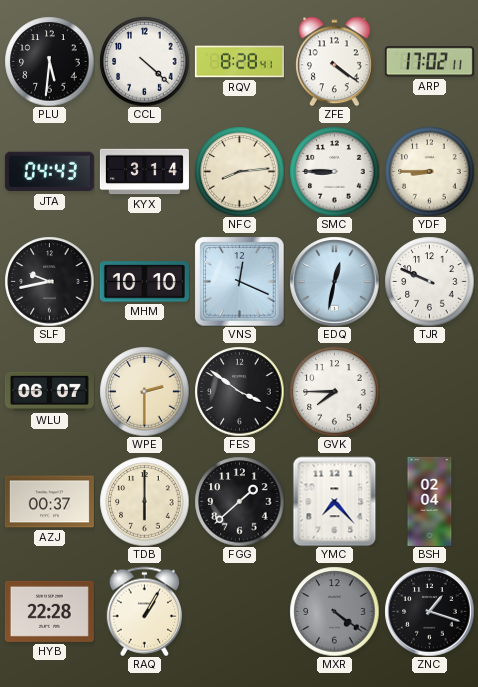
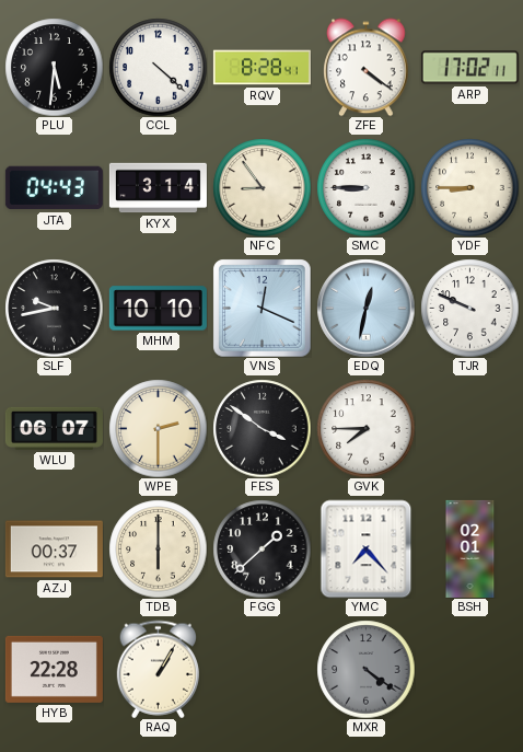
NFC: 8:14 -> 8:54
BSH: 02:04 -> 02:01
ZNC: 1:18 -> none
